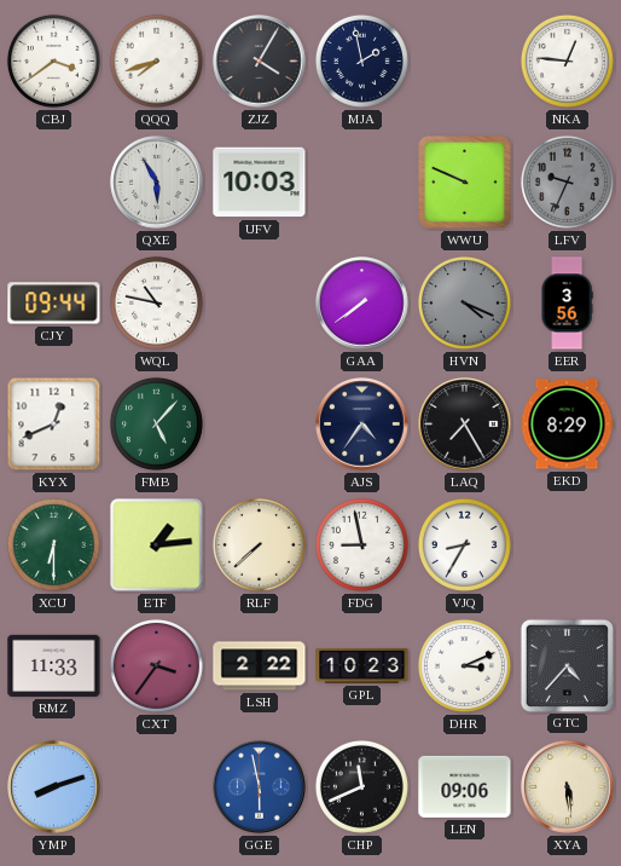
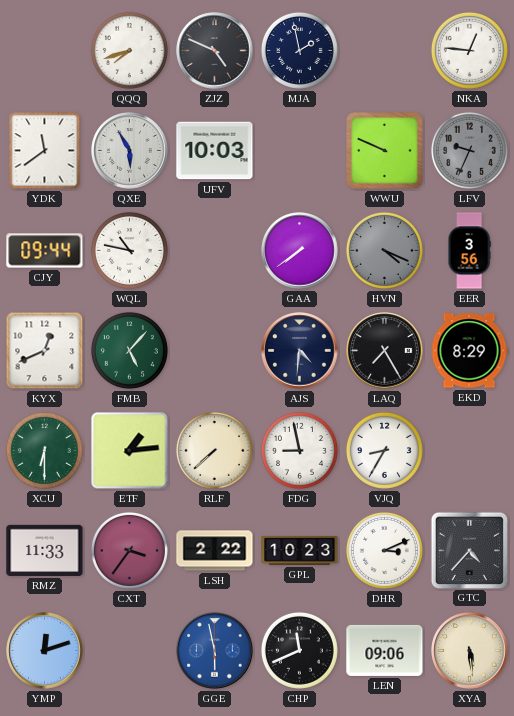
CBJ: 3:39 -> none
ZJZ: 4:05 -> 4:49
YDK: none -> 11:39
AJS: 4:36 -> 4:31
YMP: 8:12 -> 12:12
